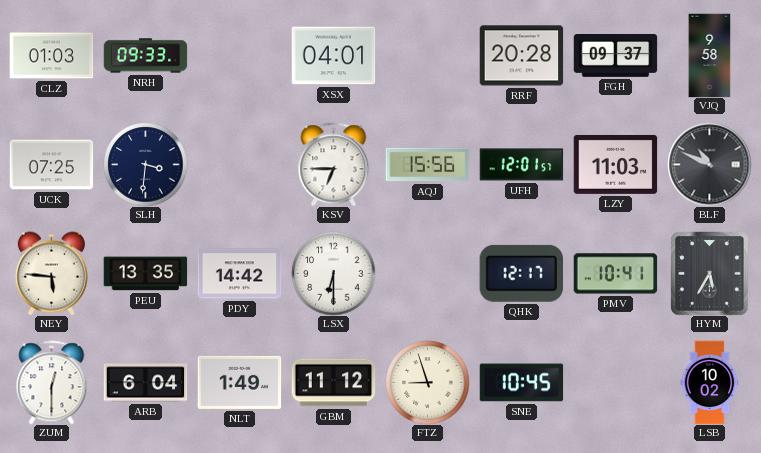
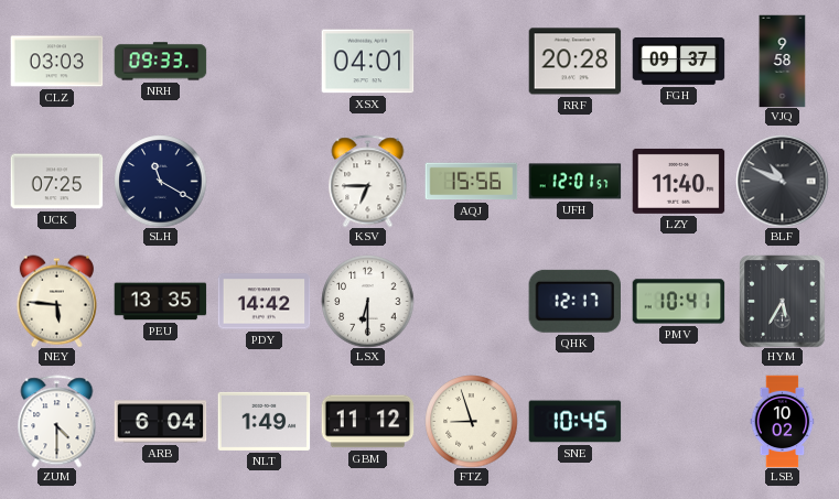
CLZ: 01:03 -> 03:03
SLH: 3:31 -> 11:20
LZY: 11:03 -> 11:40
ZUM: 12:30 -> 4:30
